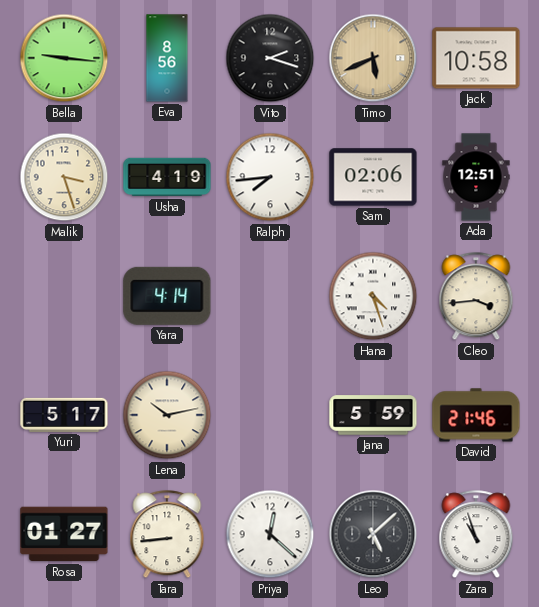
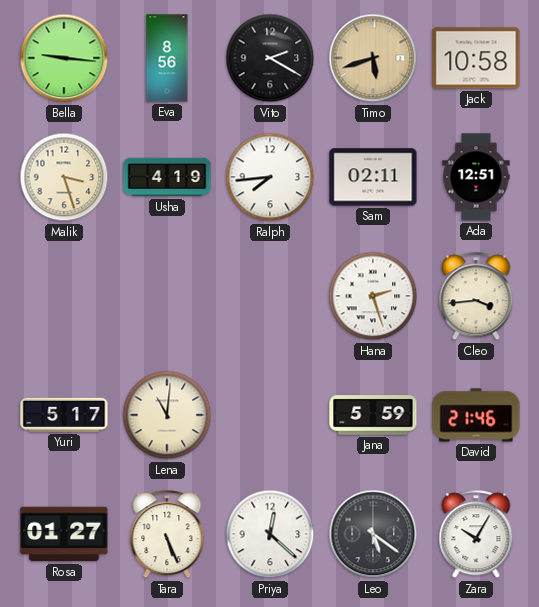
Vito: 2:18 -> 2:20
Timo: 5:41 -> 5:42
Sam: 02:06 -> 02:11
Yara: 4:14 -> none
Hana: 4:27 -> 2:27
Lena: 10:13 -> 11:01
Tara: 8:44 -> 5:26
Leo: 5:08 -> 5:21
Zara: 10:57 -> 10:05
